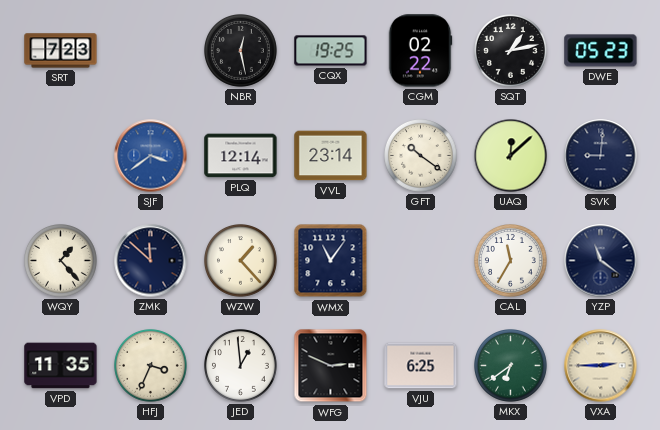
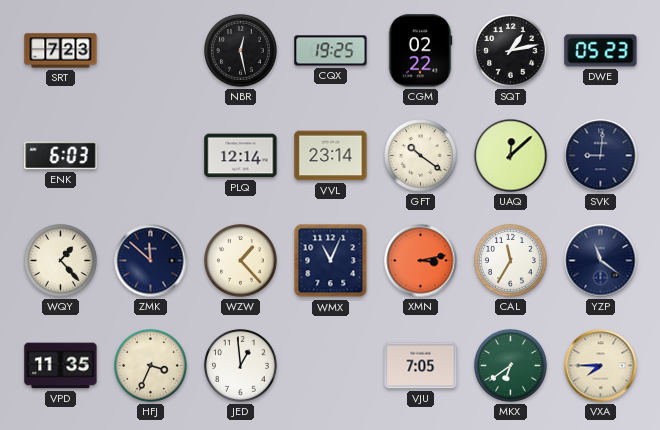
ENK: none -> 6:03
SJF: 3:39 -> none
WMX: 11:06 -> 11:04
XMN: none -> 3:13
WFG: 2:49 -> none
VJU: 6:25 -> 7:05
VXA: 2:45 -> 7:45
